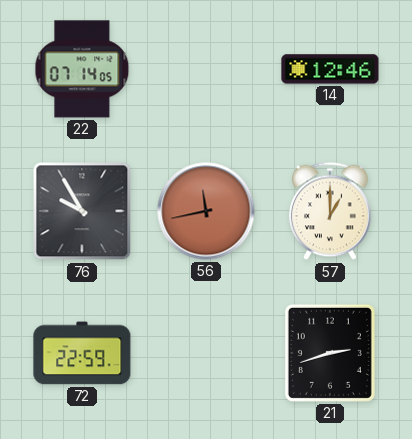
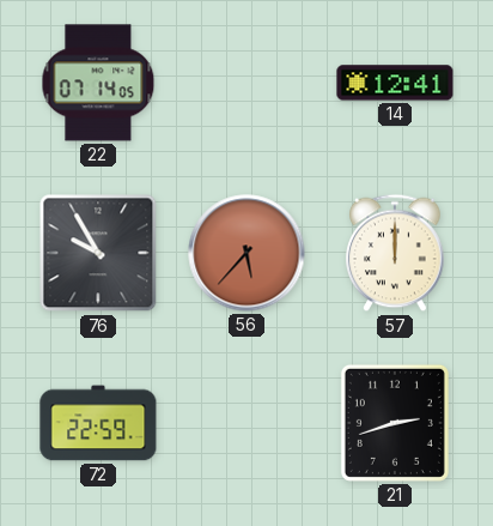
14: 12:46 -> 12:41
56: 11:43 -> 5:37
57: 1:00 -> 12:00
